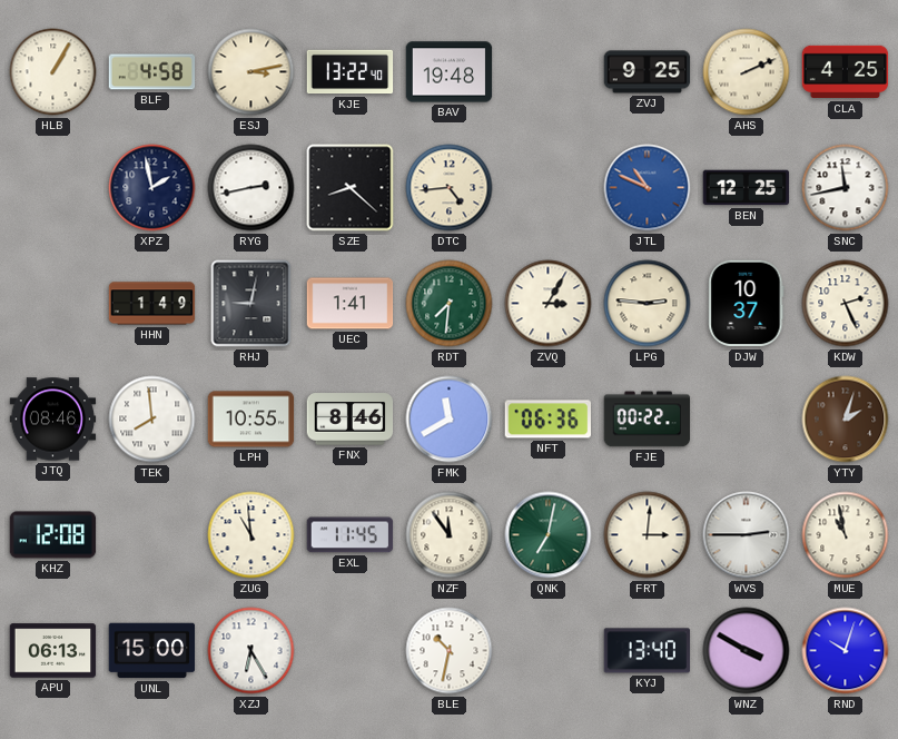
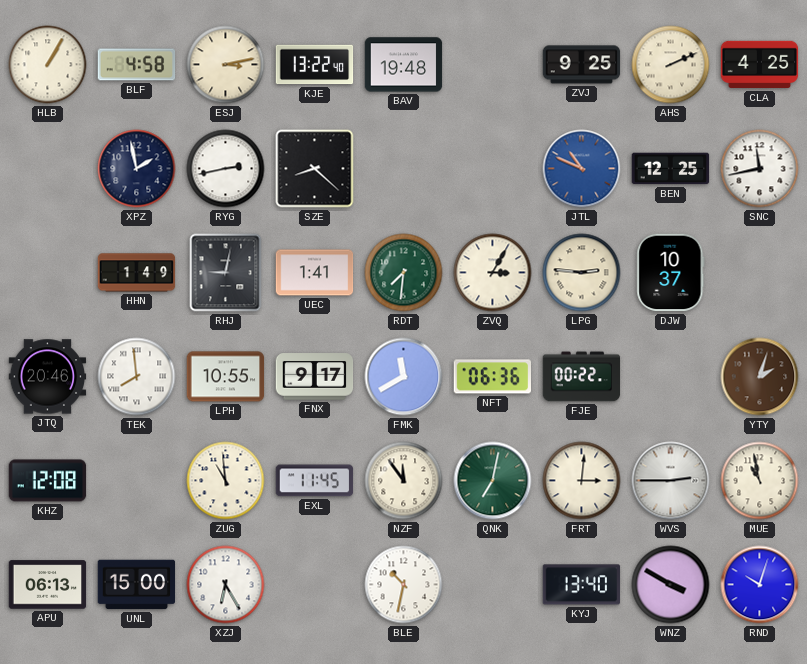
DTC: 4:44 -> none
KDW: 2:26 -> none
JTQ: 08:46 -> 20:46
FNX: 8:46 -> 9:17
